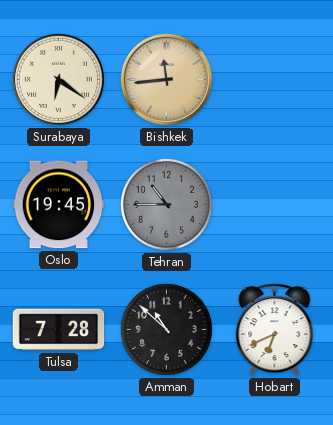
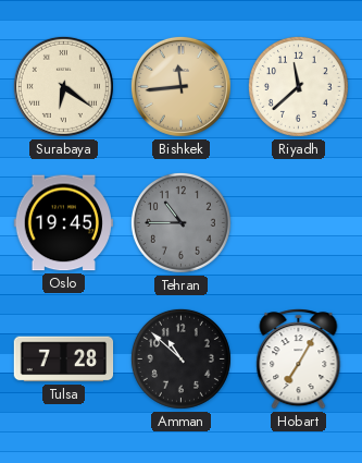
Riyadh: none -> 11:38
Hobart: 6:41 -> 7:05
